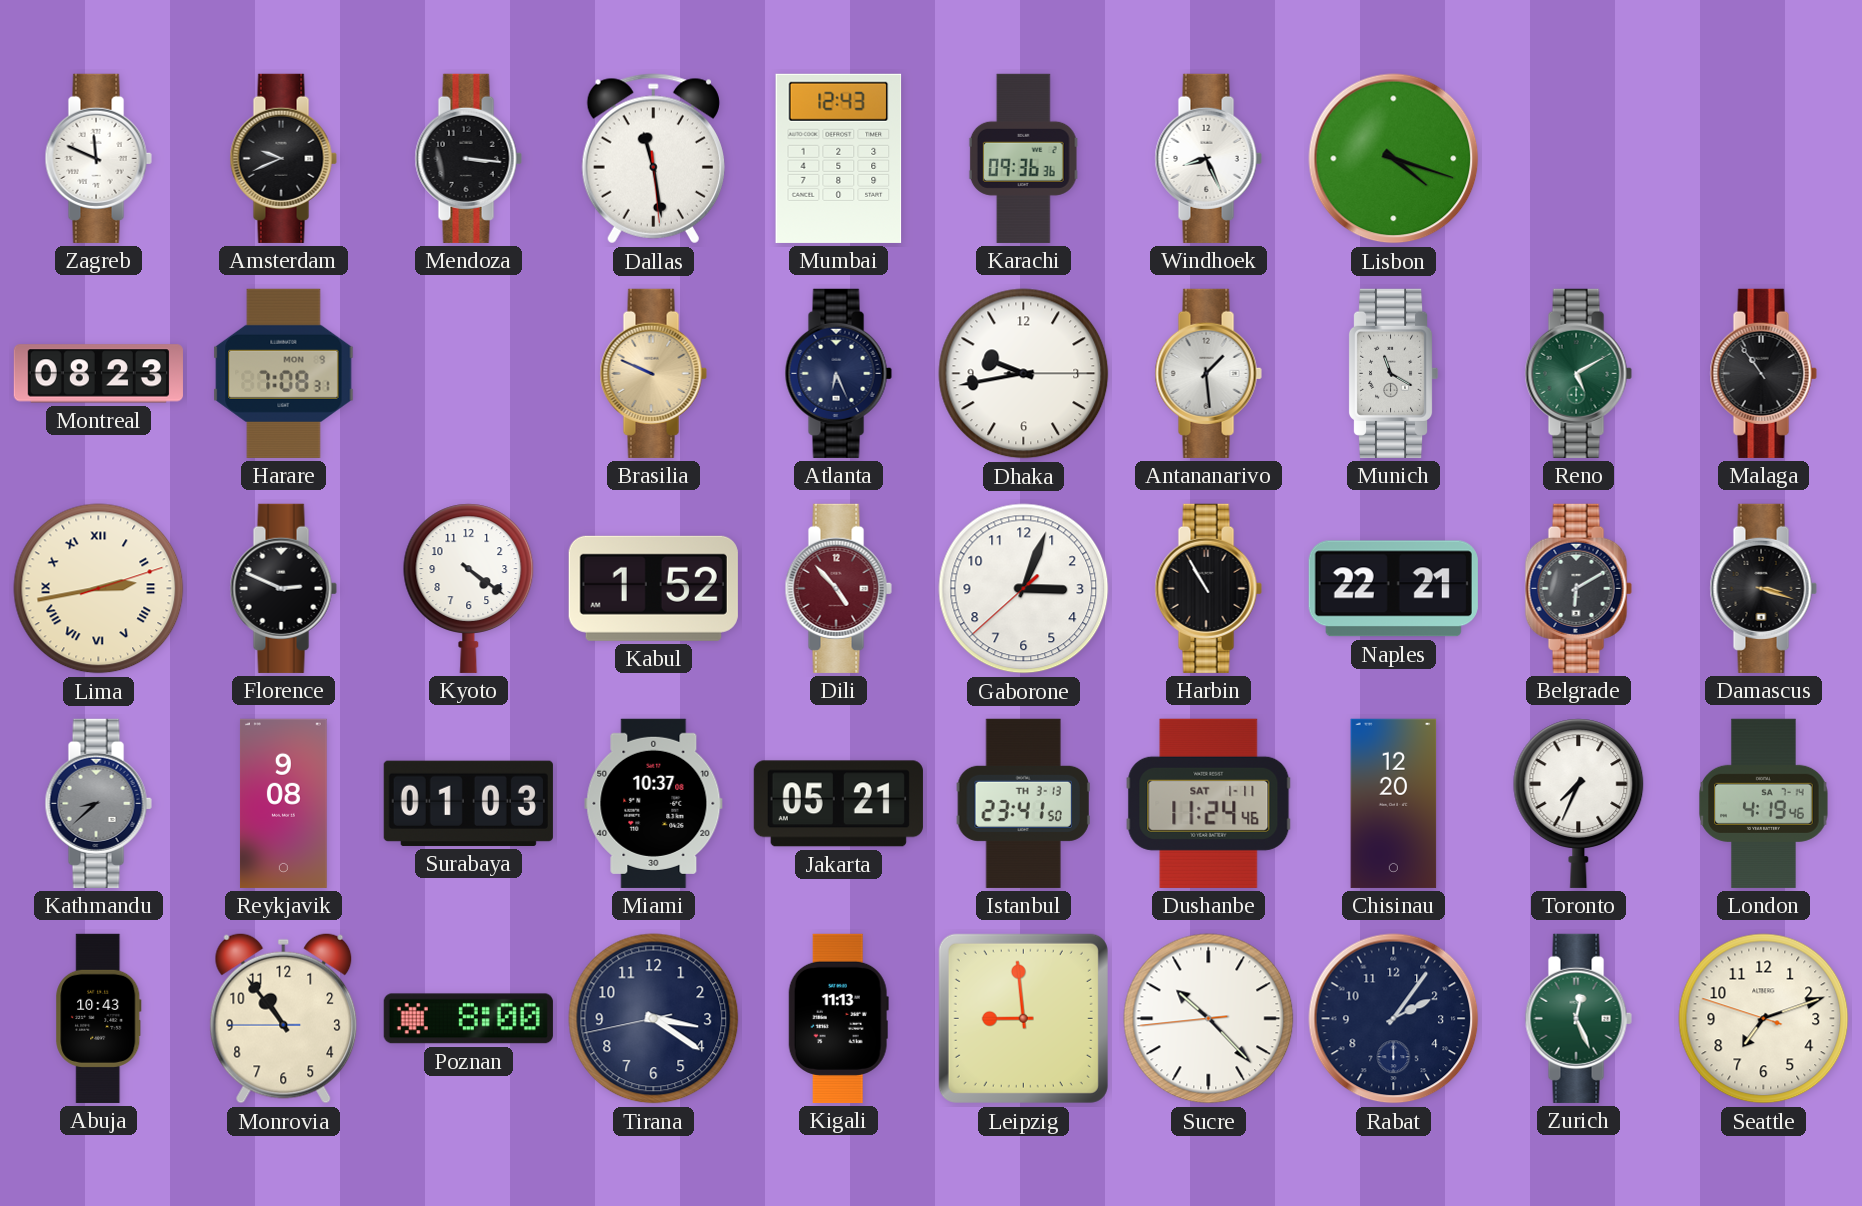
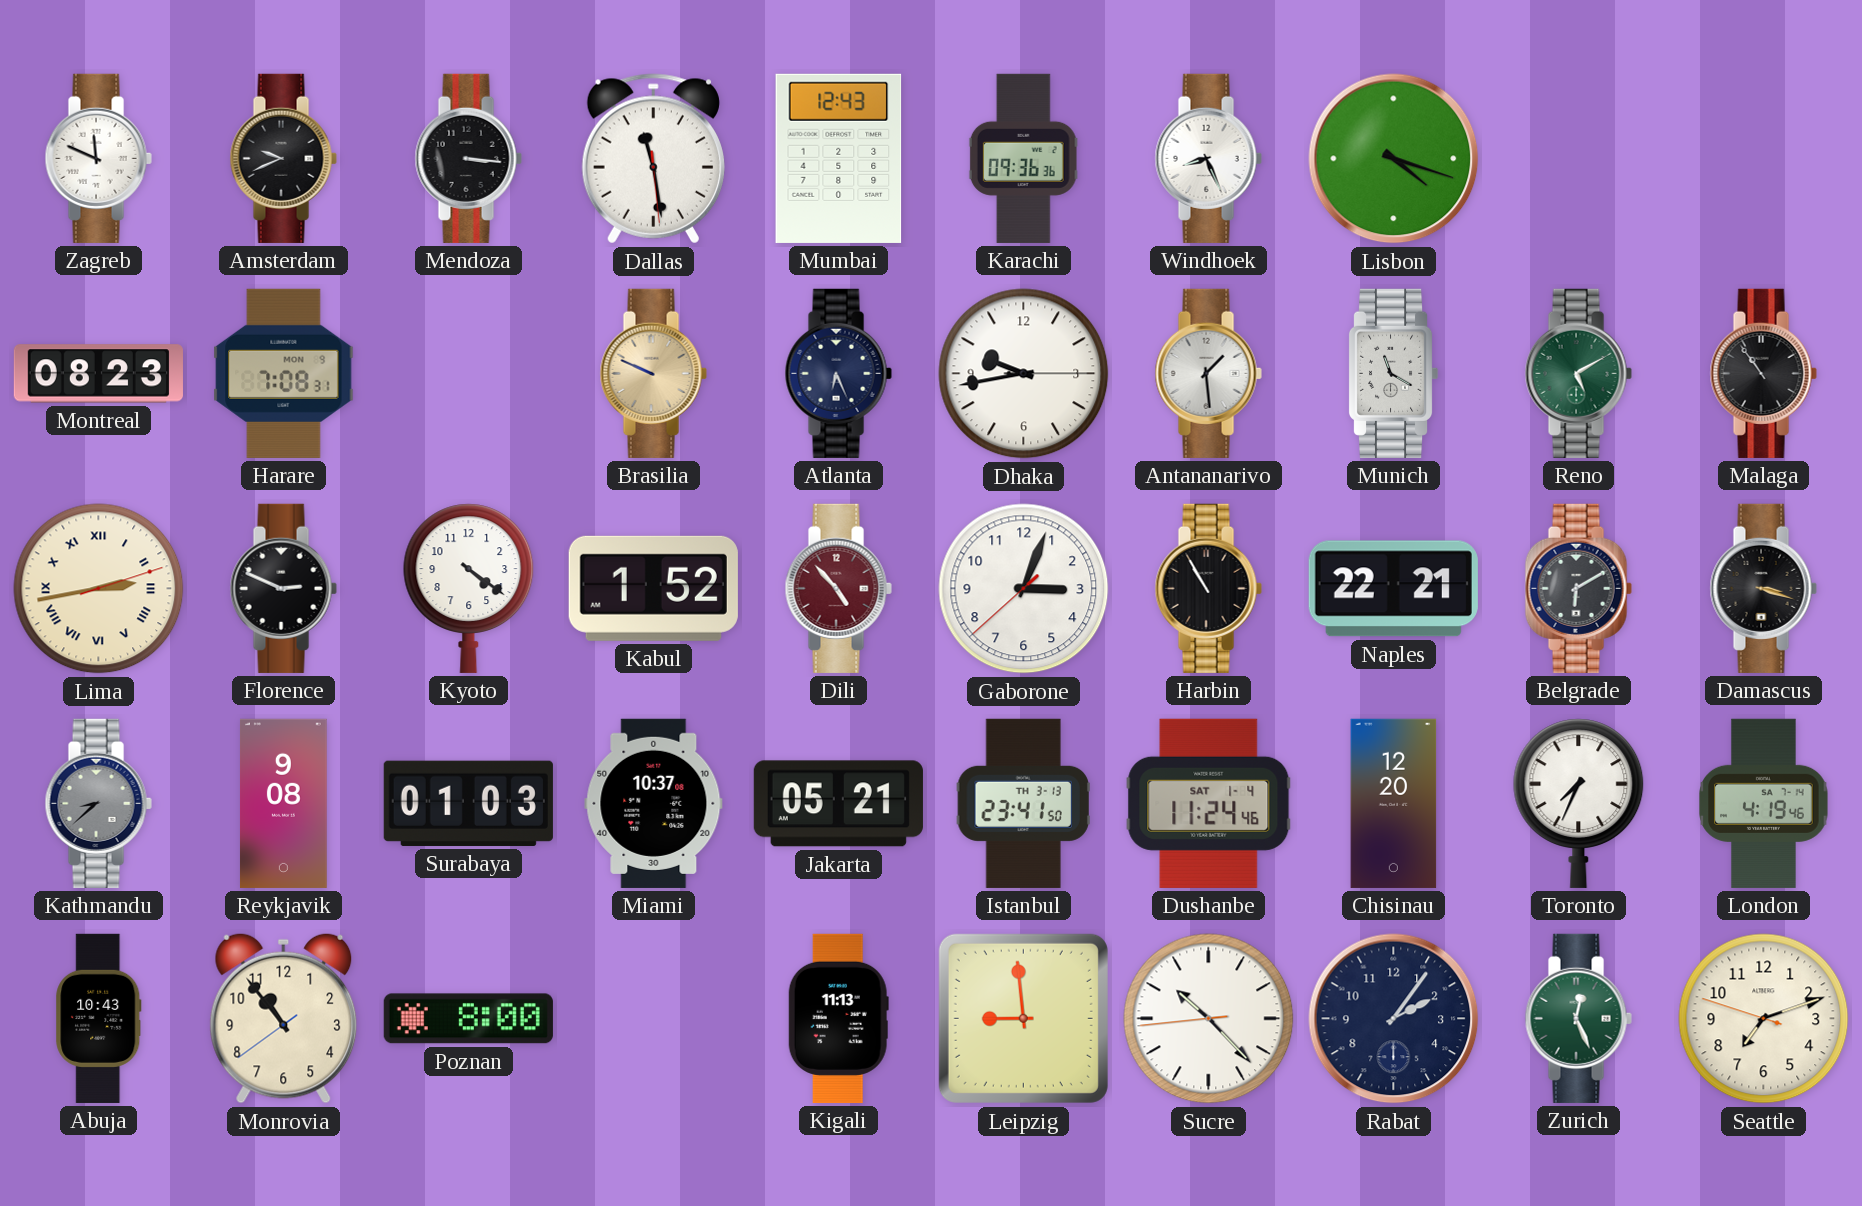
Dushanbe date: SAT 1-11 -> SAT 1-4
Monrovia: 10:53:45 -> 10:53:39
Tirana: 3:20 -> none
